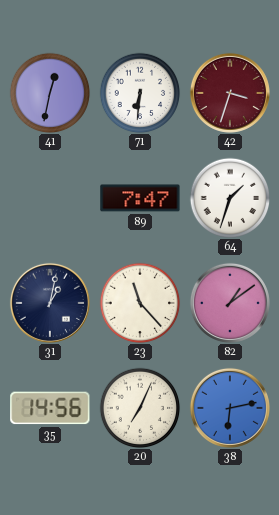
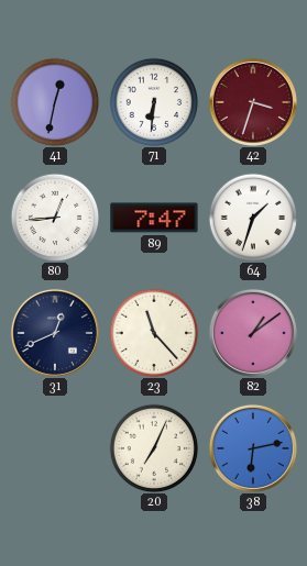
80: none -> 12:44
31: 1:02 -> 12:41
35: 14:56 -> none
